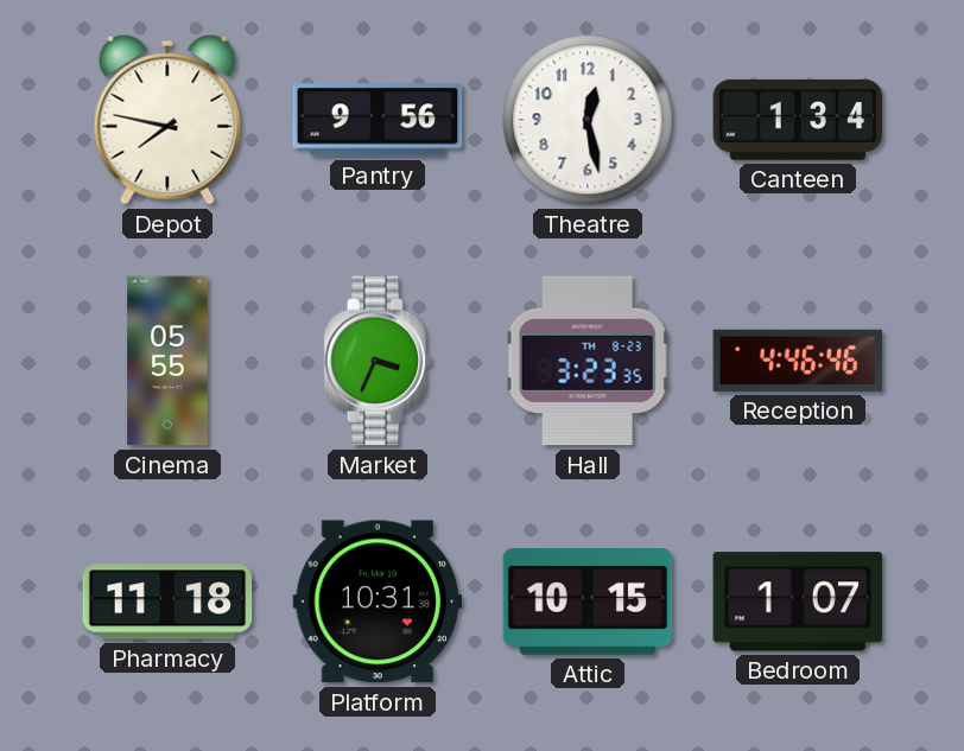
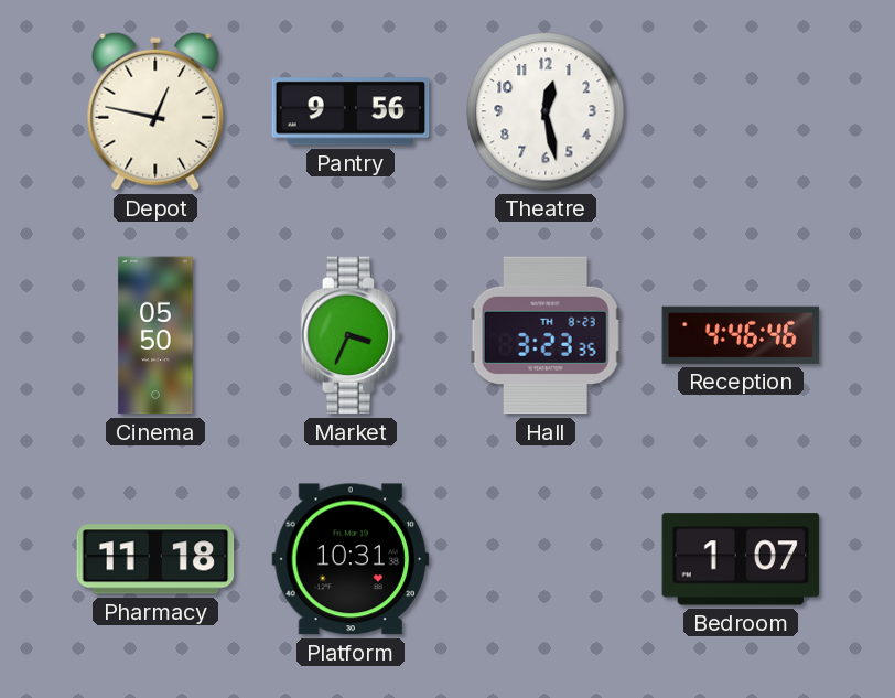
Depot: 7:47 -> 12:47
Canteen: 1:34 -> none
Cinema: 05:55 -> 05:50
Attic: 10:15 -> none
